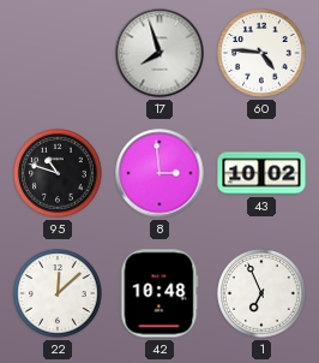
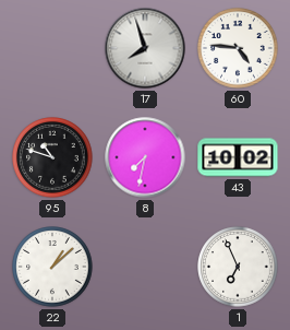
8: 2:59 -> 7:32
22: 12:08 -> 1:08
42: 10:48 -> none
